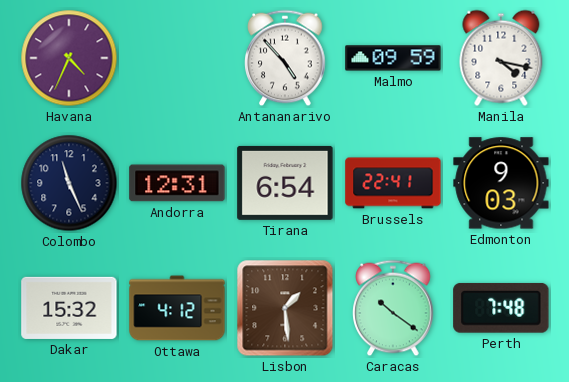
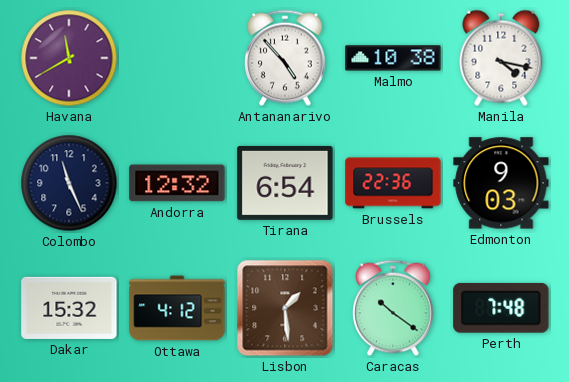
Havana: 4:34 -> 11:40
Malmo: 09:59 -> 10:38
Andorra: 12:31 -> 12:32
Brussels: 22:41 -> 22:36
